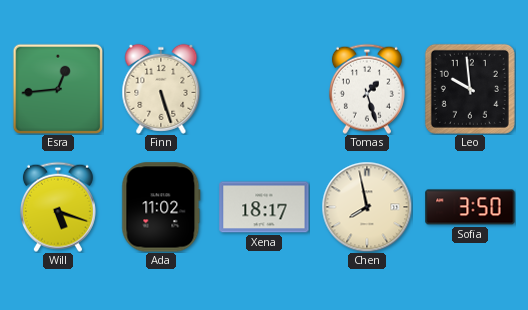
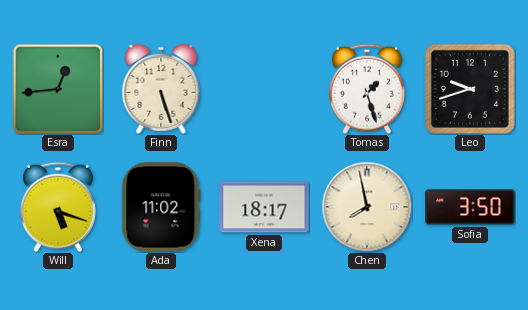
Leo: 9:59 -> 9:42
